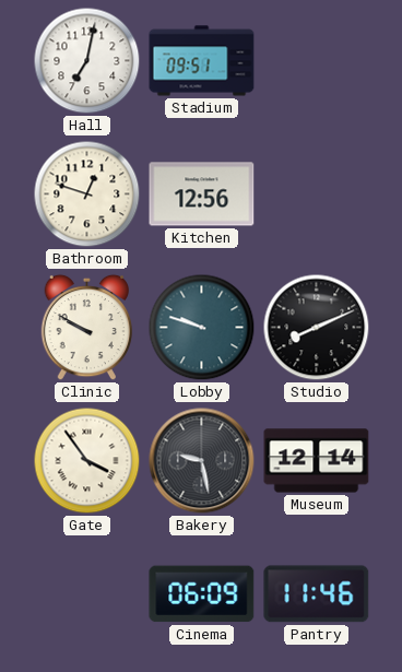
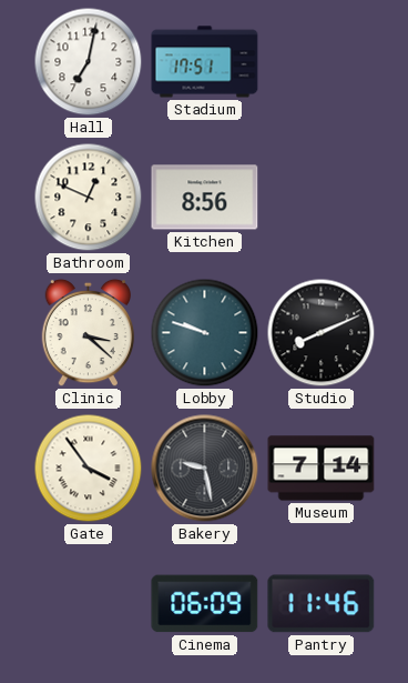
Stadium: 09:51 -> 17:51
Bathroom: 12:48 -> 12:49
Kitchen: 12:56 -> 8:56
Clinic: 9:50 -> 3:22
Museum: 12:14 -> 7:14
